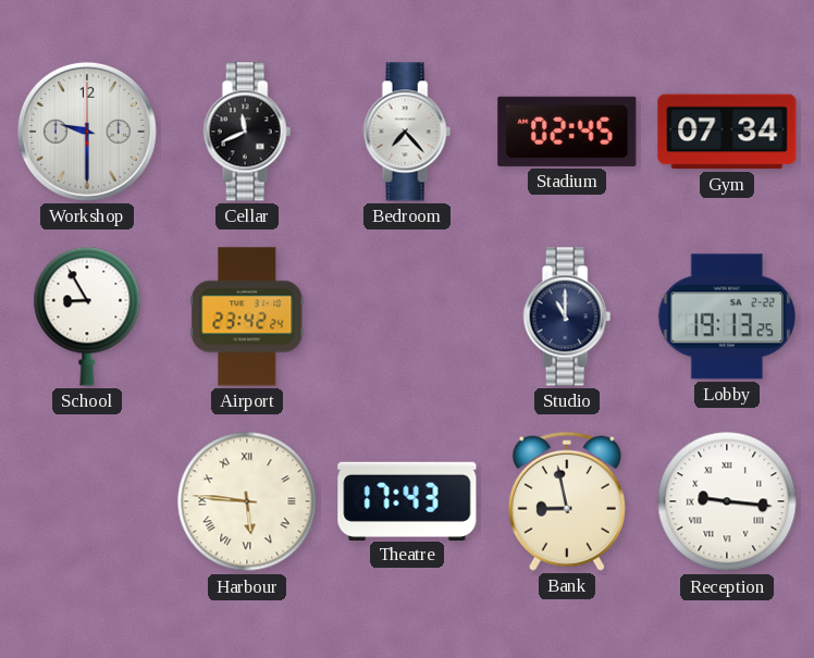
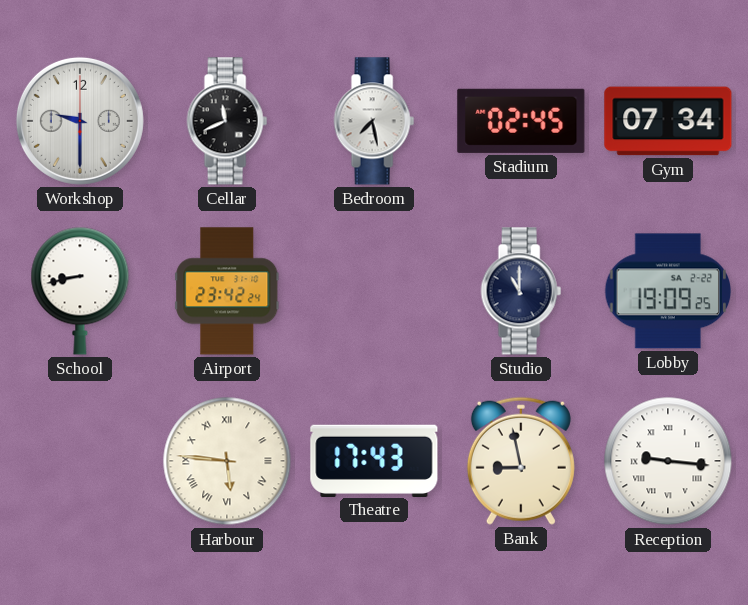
Bedroom: 7:23 -> 7:28
School: 8:55 -> 8:43
Lobby: 19:13 -> 19:09
